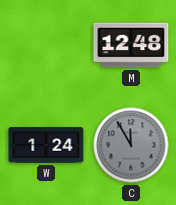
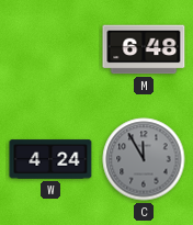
M: 12:48 -> 6:48
W: 1:24 -> 4:24
